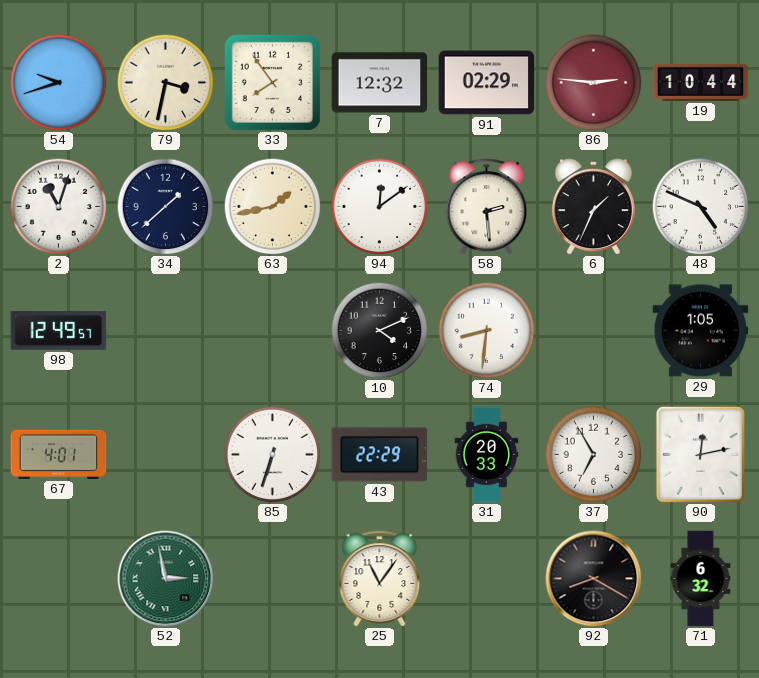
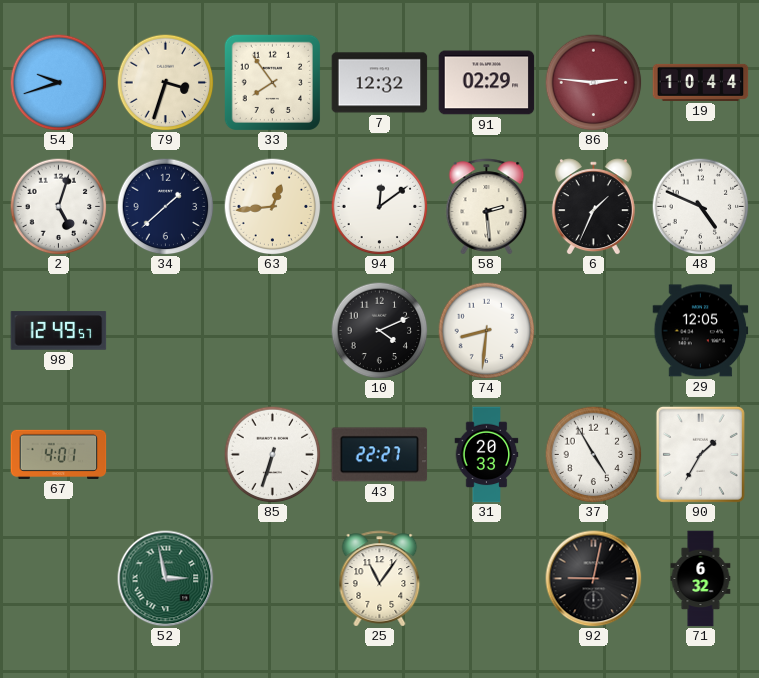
79: 3:32 -> 3:33
2: 11:03 -> 5:03
63: 1:43 -> 12:44
29: 1:05 -> 12:05
43: 22:29 -> 22:27
37: 6:55 -> 4:55
90: 12:13 -> 1:35
92: 8:20 -> 9:02
